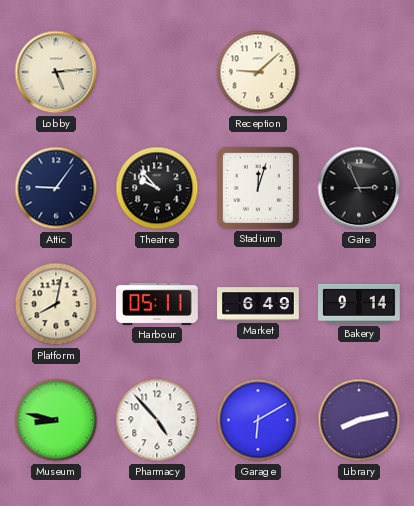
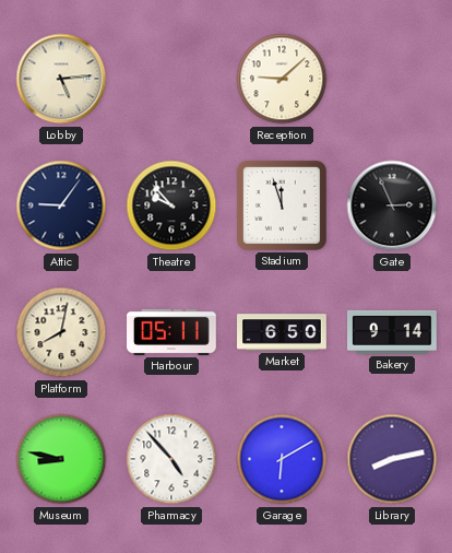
Stadium: 12:03 -> 11:57
Market: 6:49 -> 6:50
